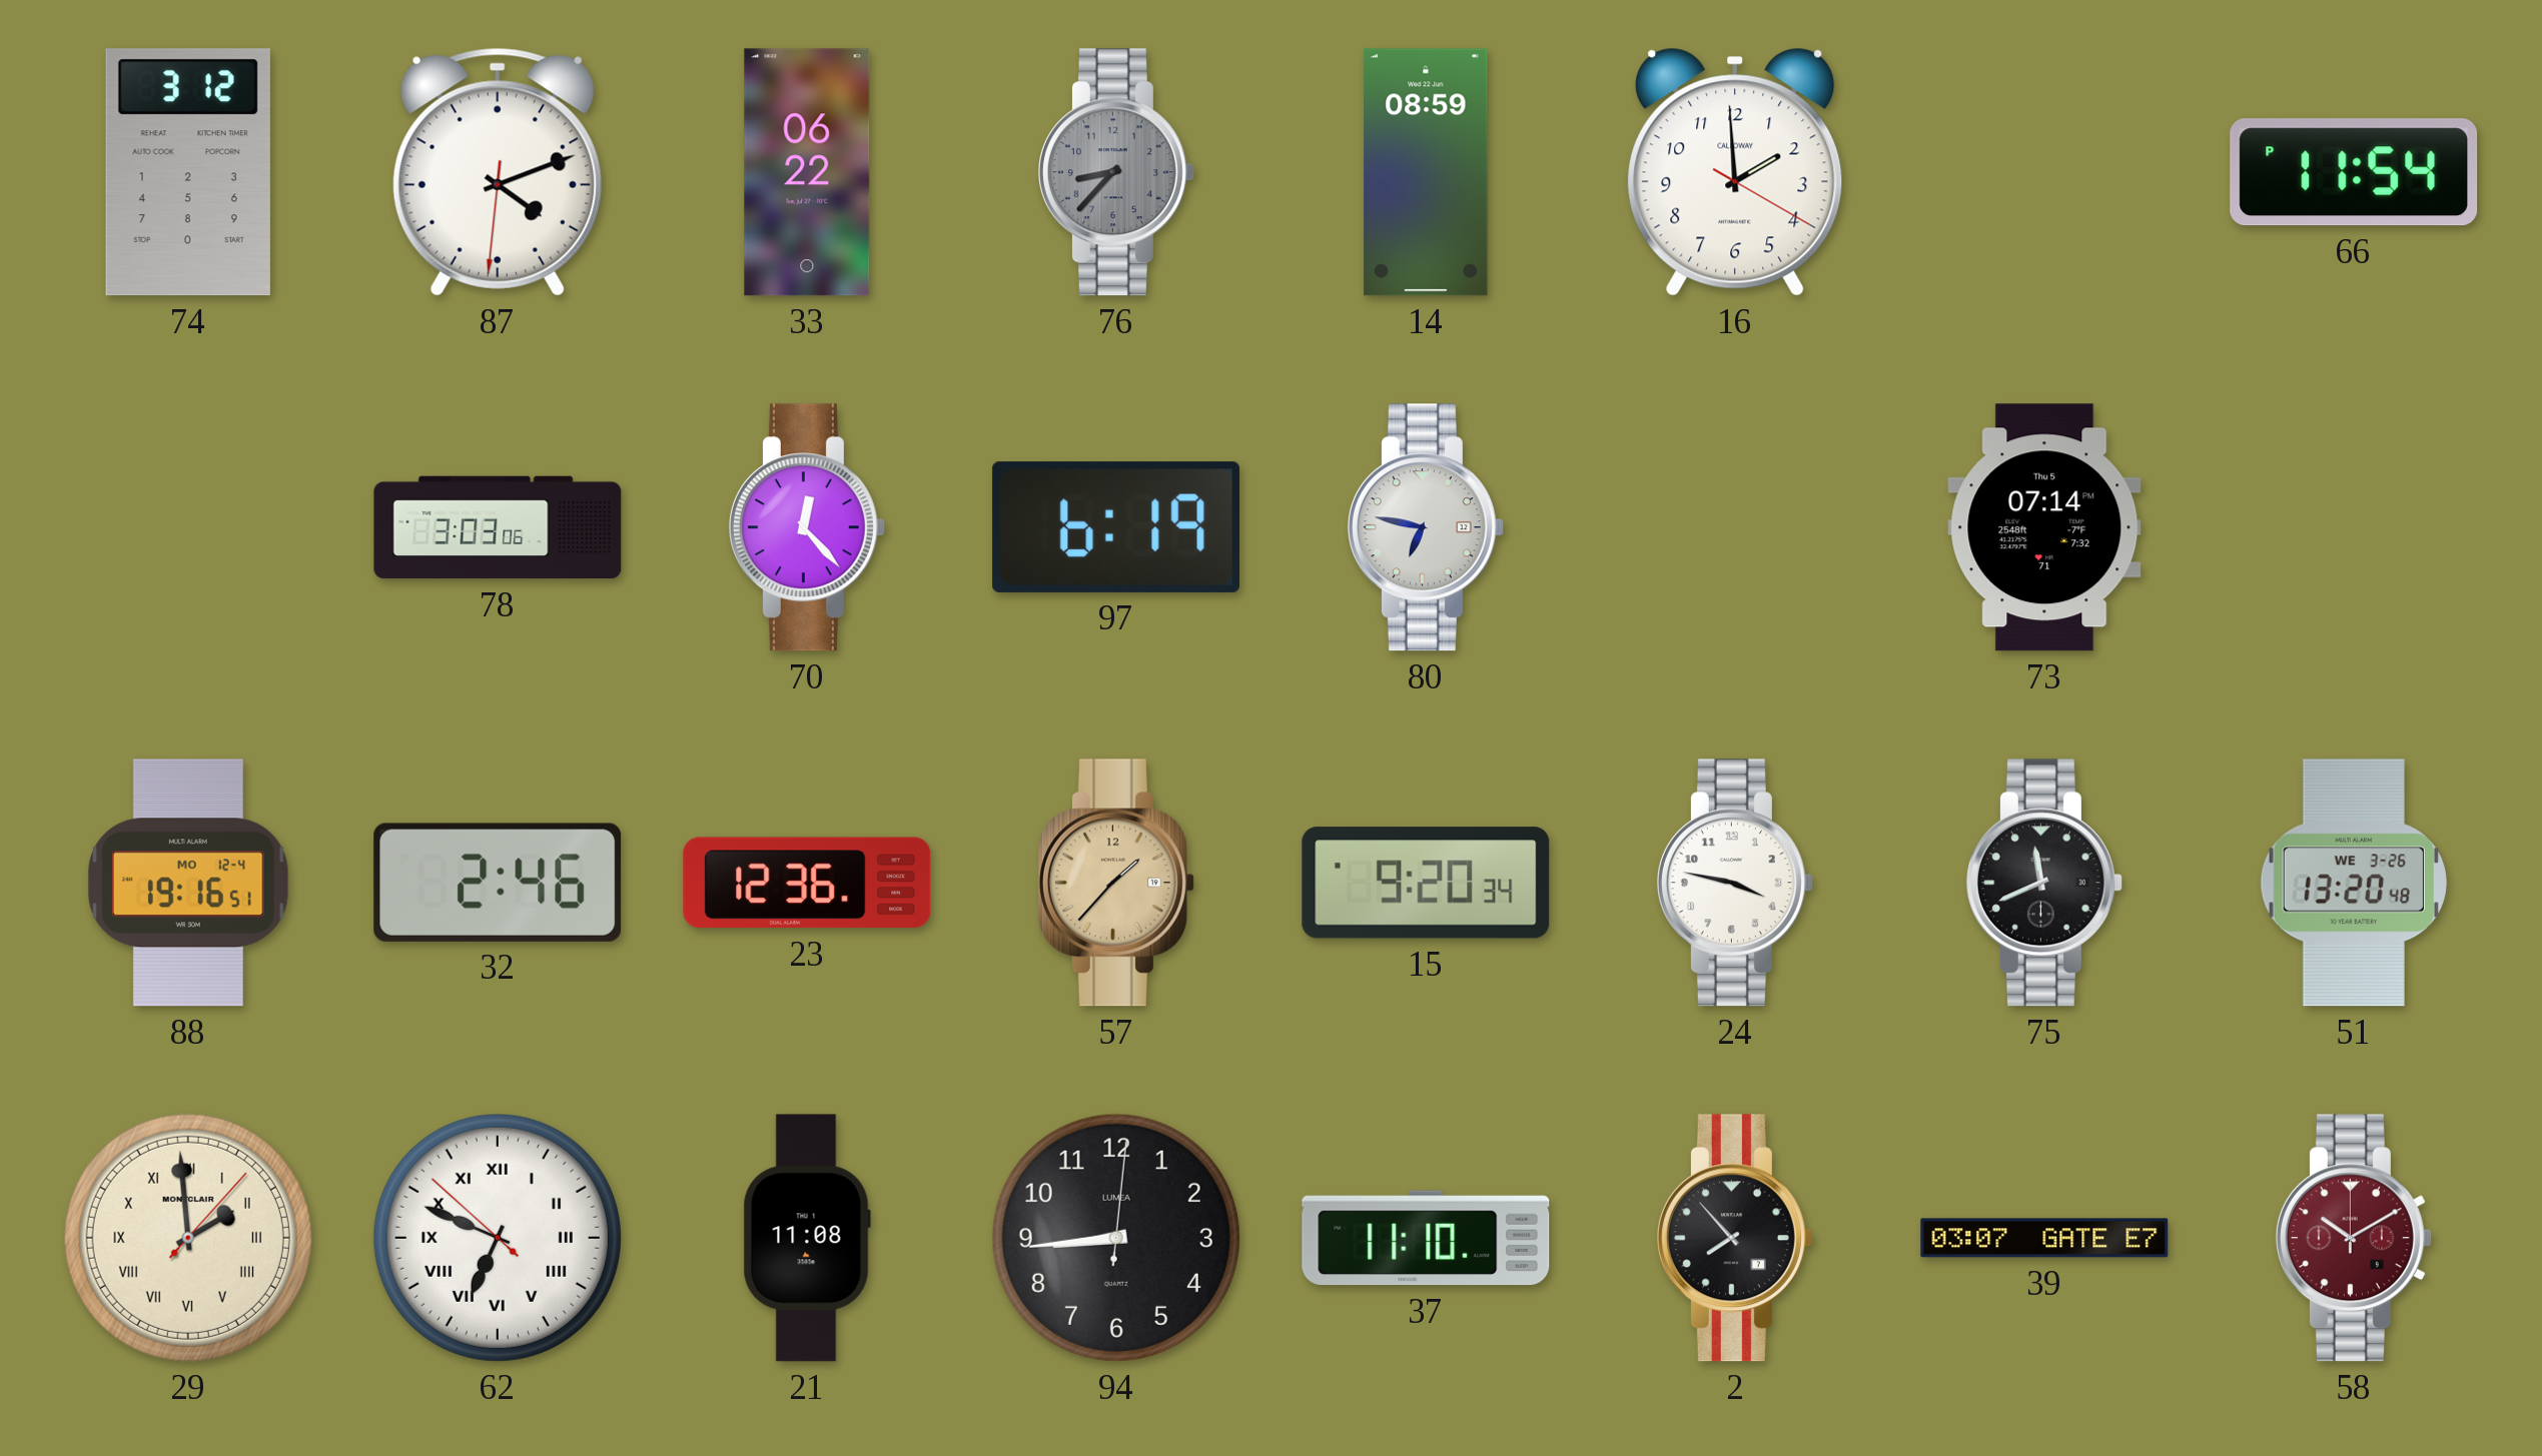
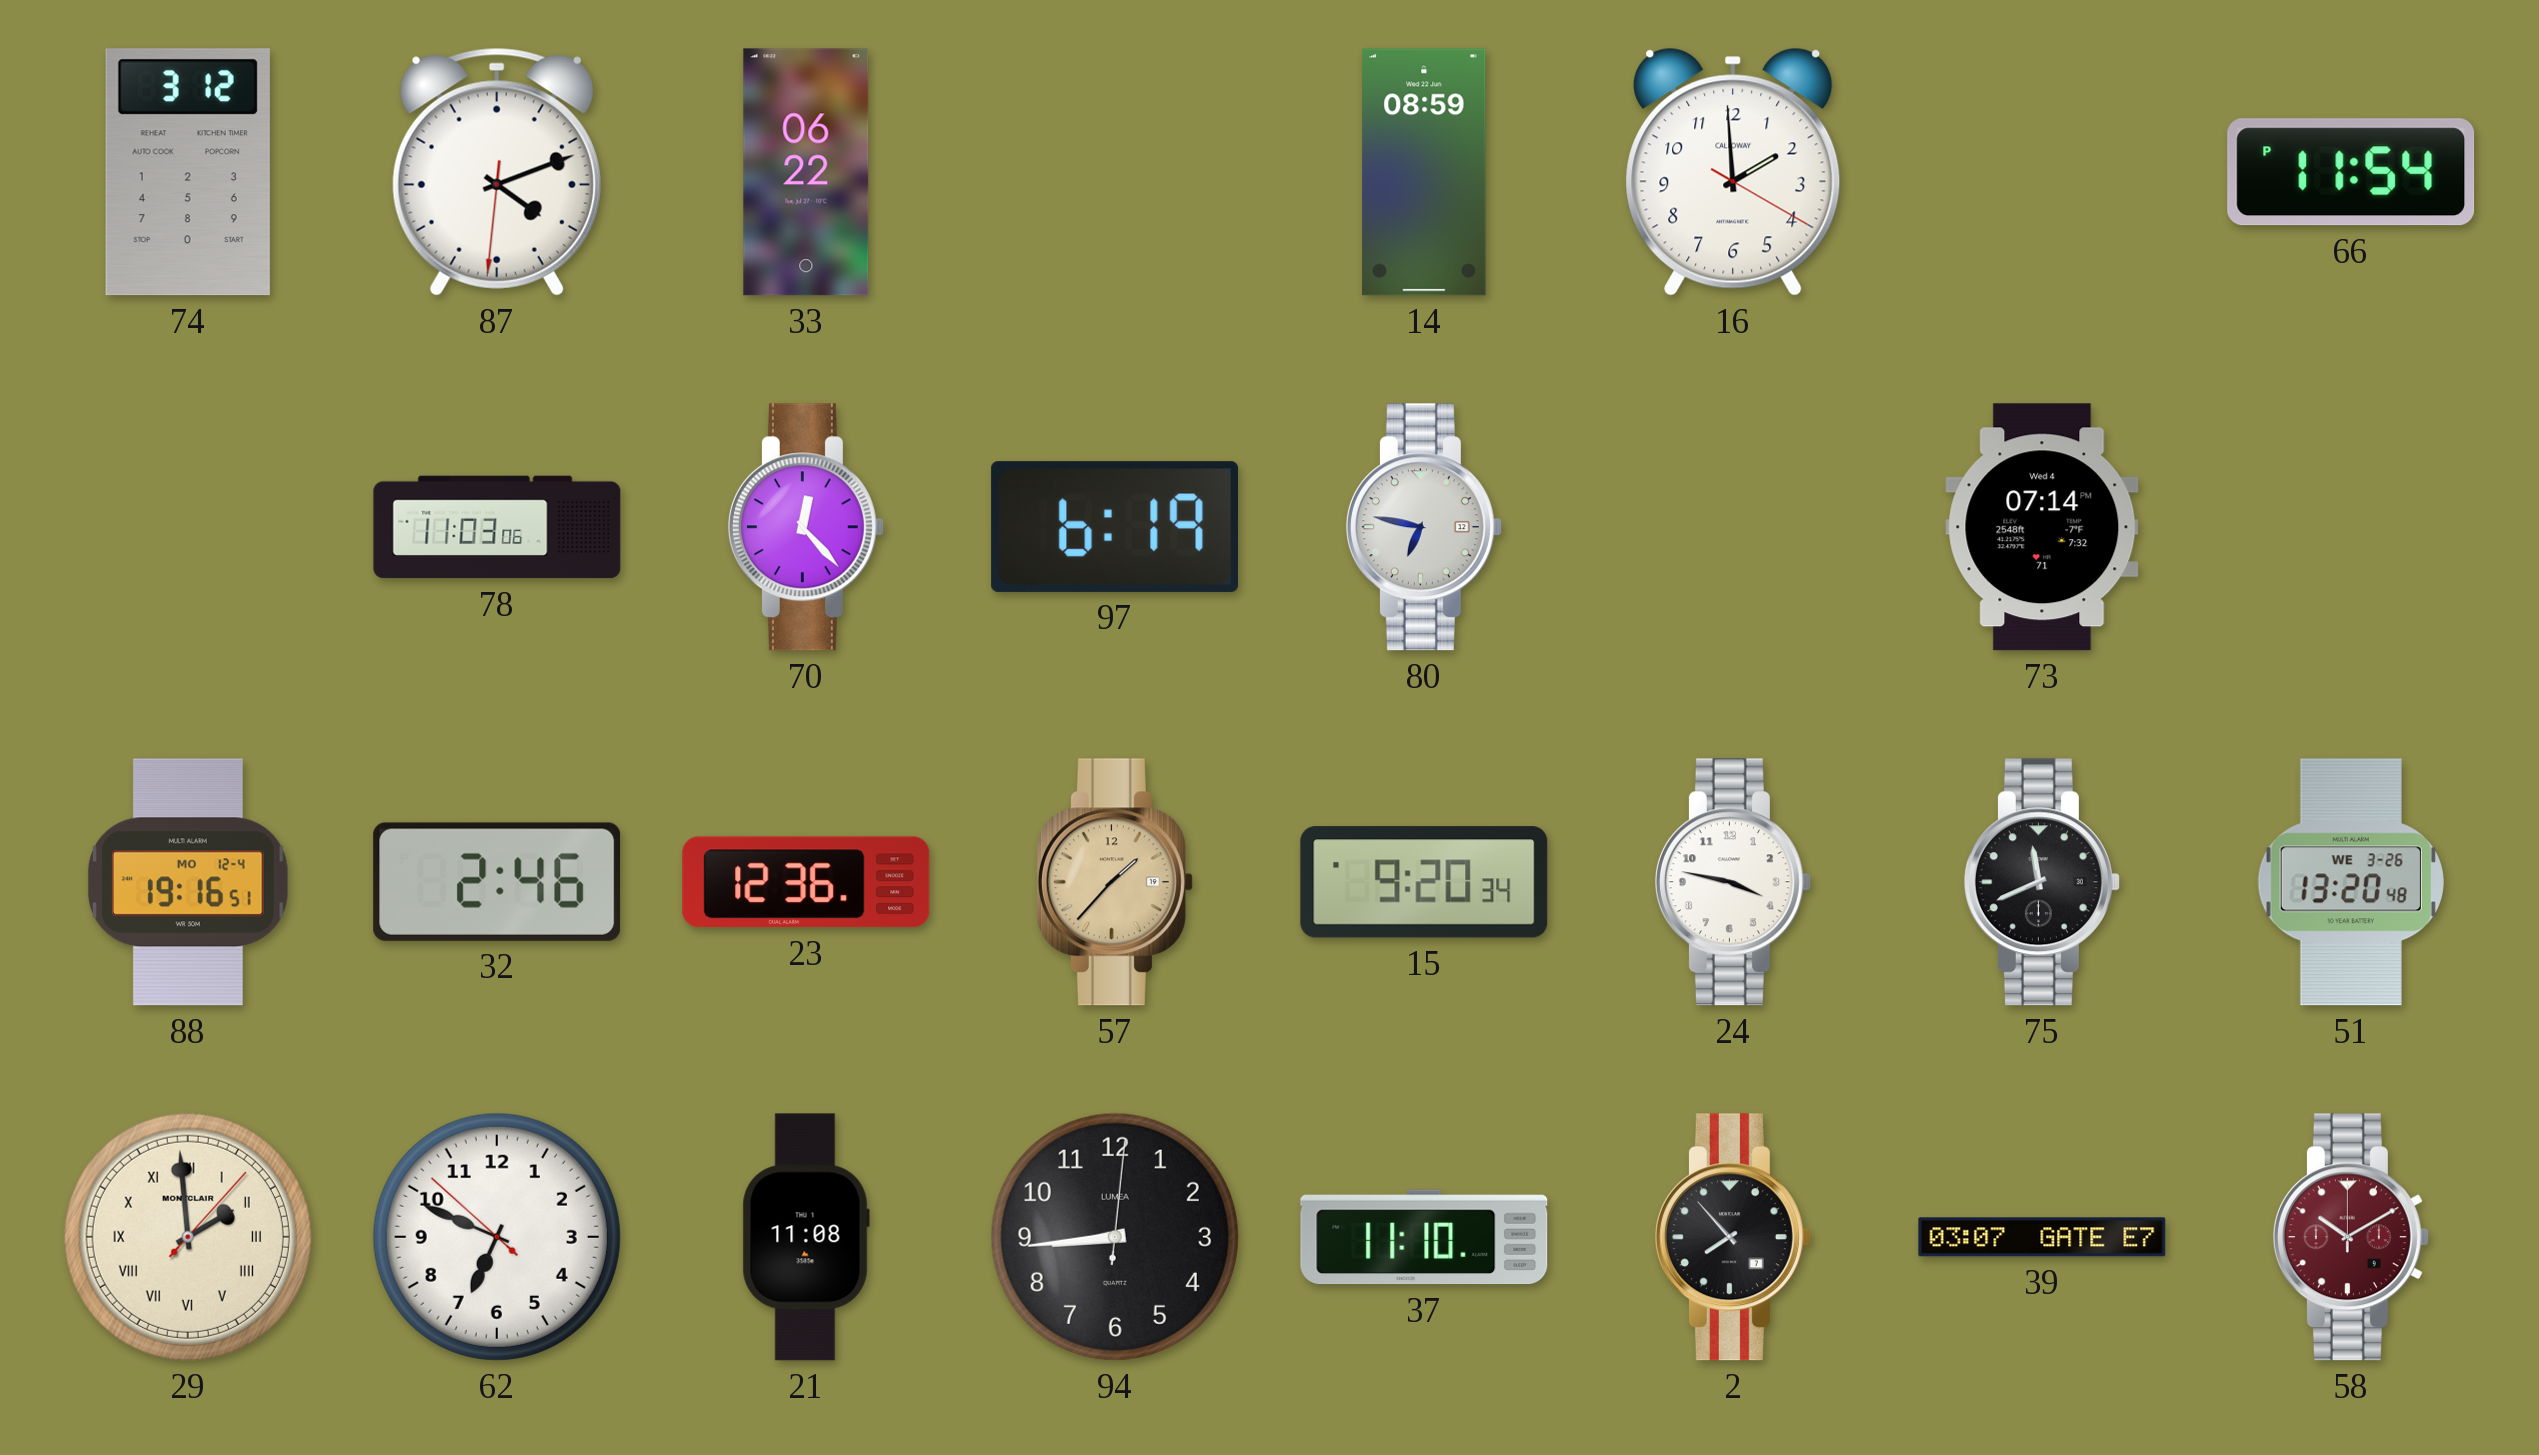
76: 8:37 -> none
78: 3:03 -> 11:03
73 date: Thu 5 -> Wed 4
62 numerals: Roman -> Arabic
